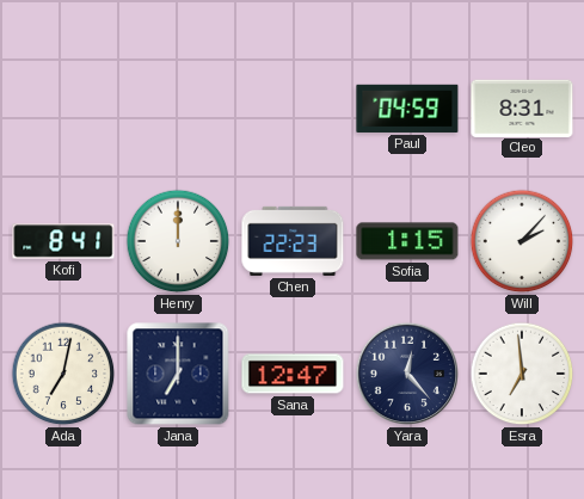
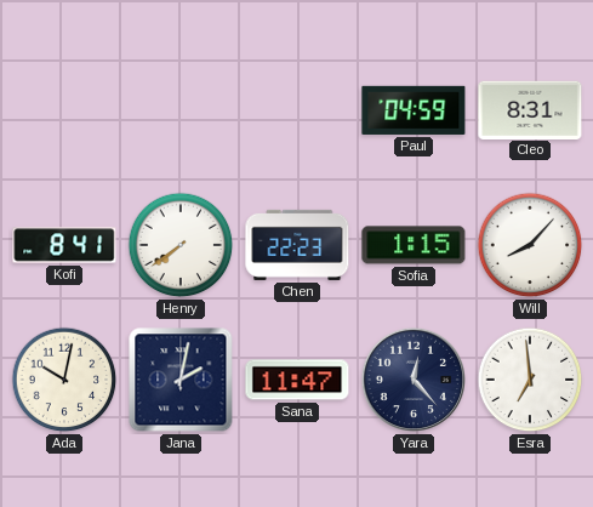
Henry: 12:00 -> 7:39
Will: 2:07 -> 8:07
Ada: 7:02 -> 10:02
Jana: 7:00 -> 2:02
Sana: 12:47 -> 11:47
